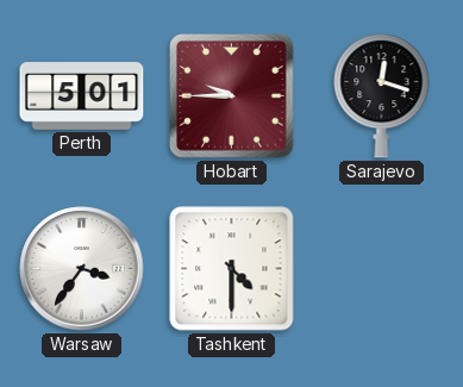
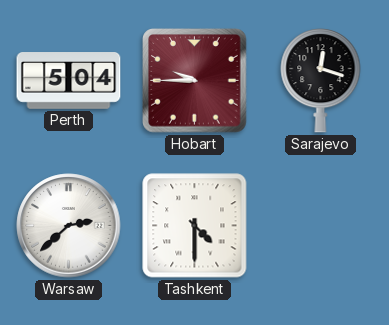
Perth: 5:01 -> 5:04
Warsaw: 3:36 -> 2:38
